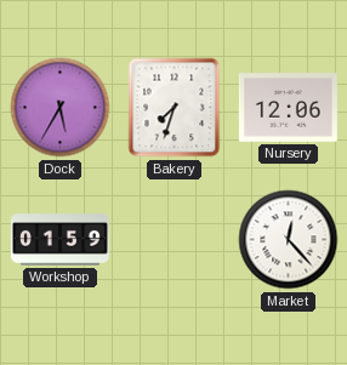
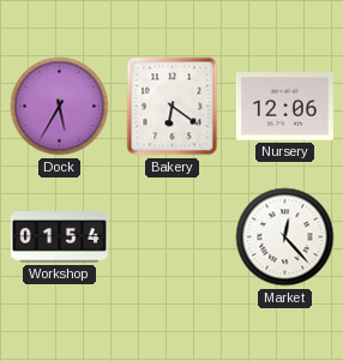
Bakery: 7:33 -> 6:21
Workshop: 01:59 -> 01:54
